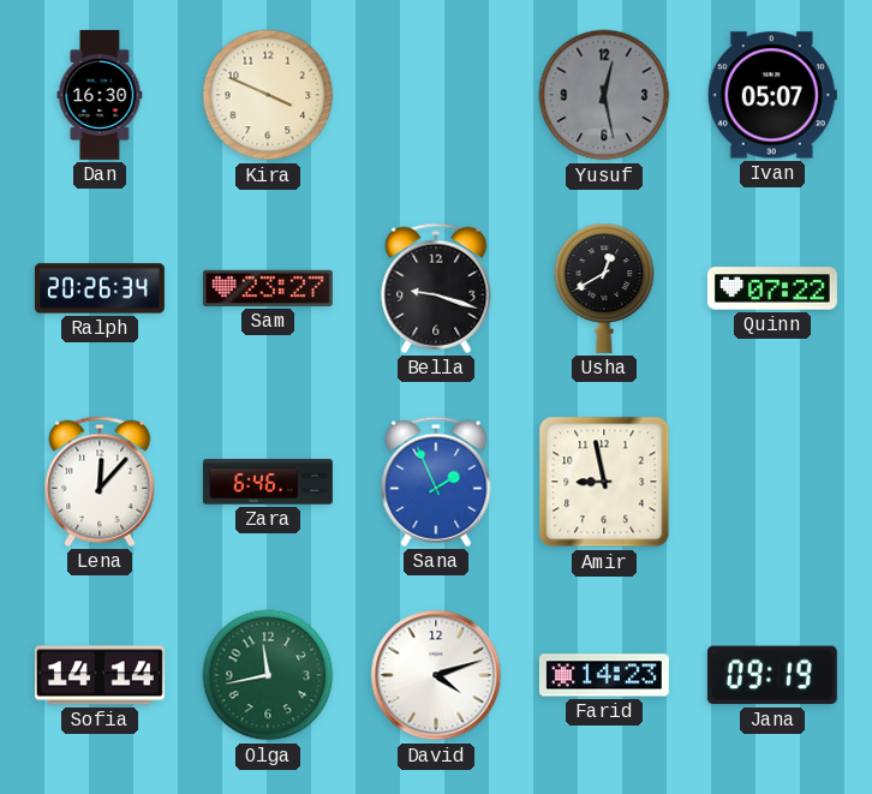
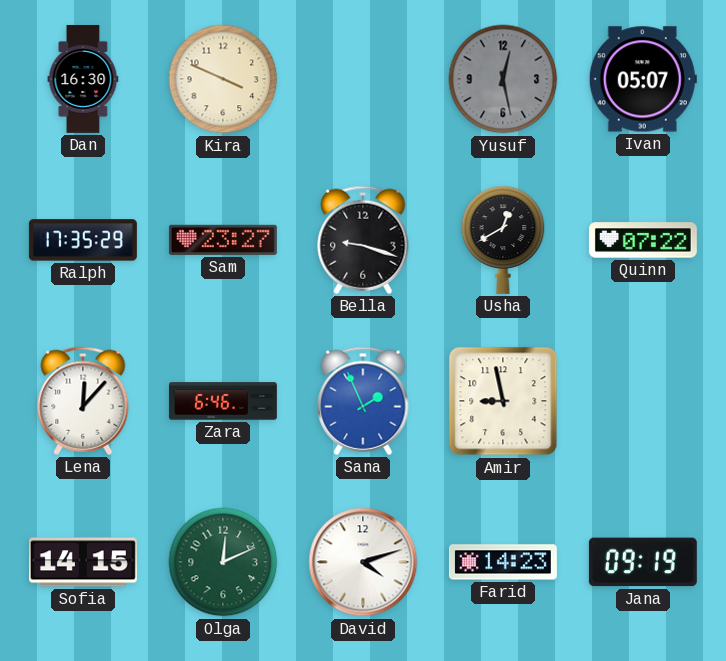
Ralph: 20:26 -> 17:35
Sofia: 14:14 -> 14:15
Olga: 11:43 -> 12:11
